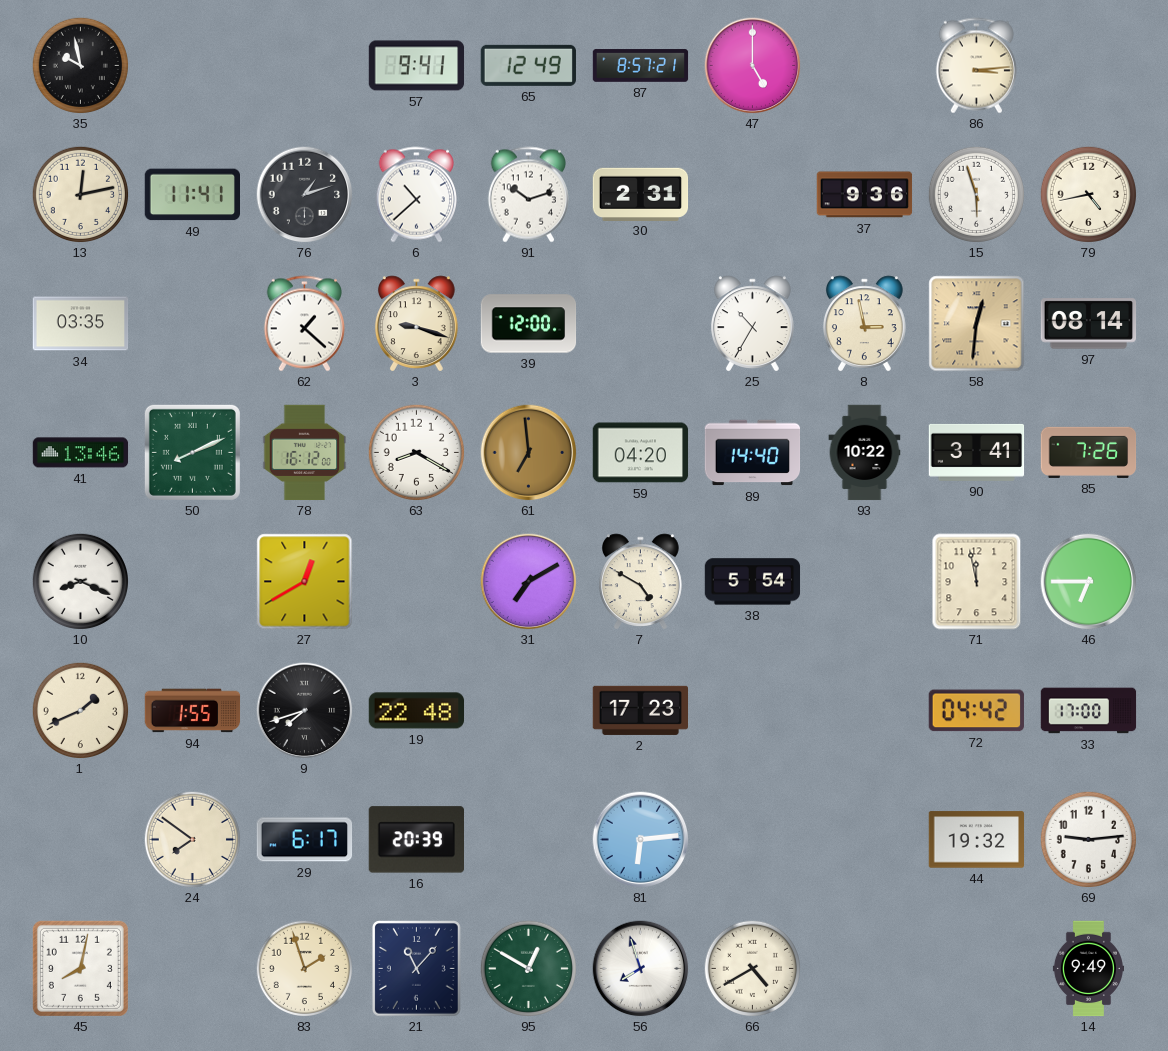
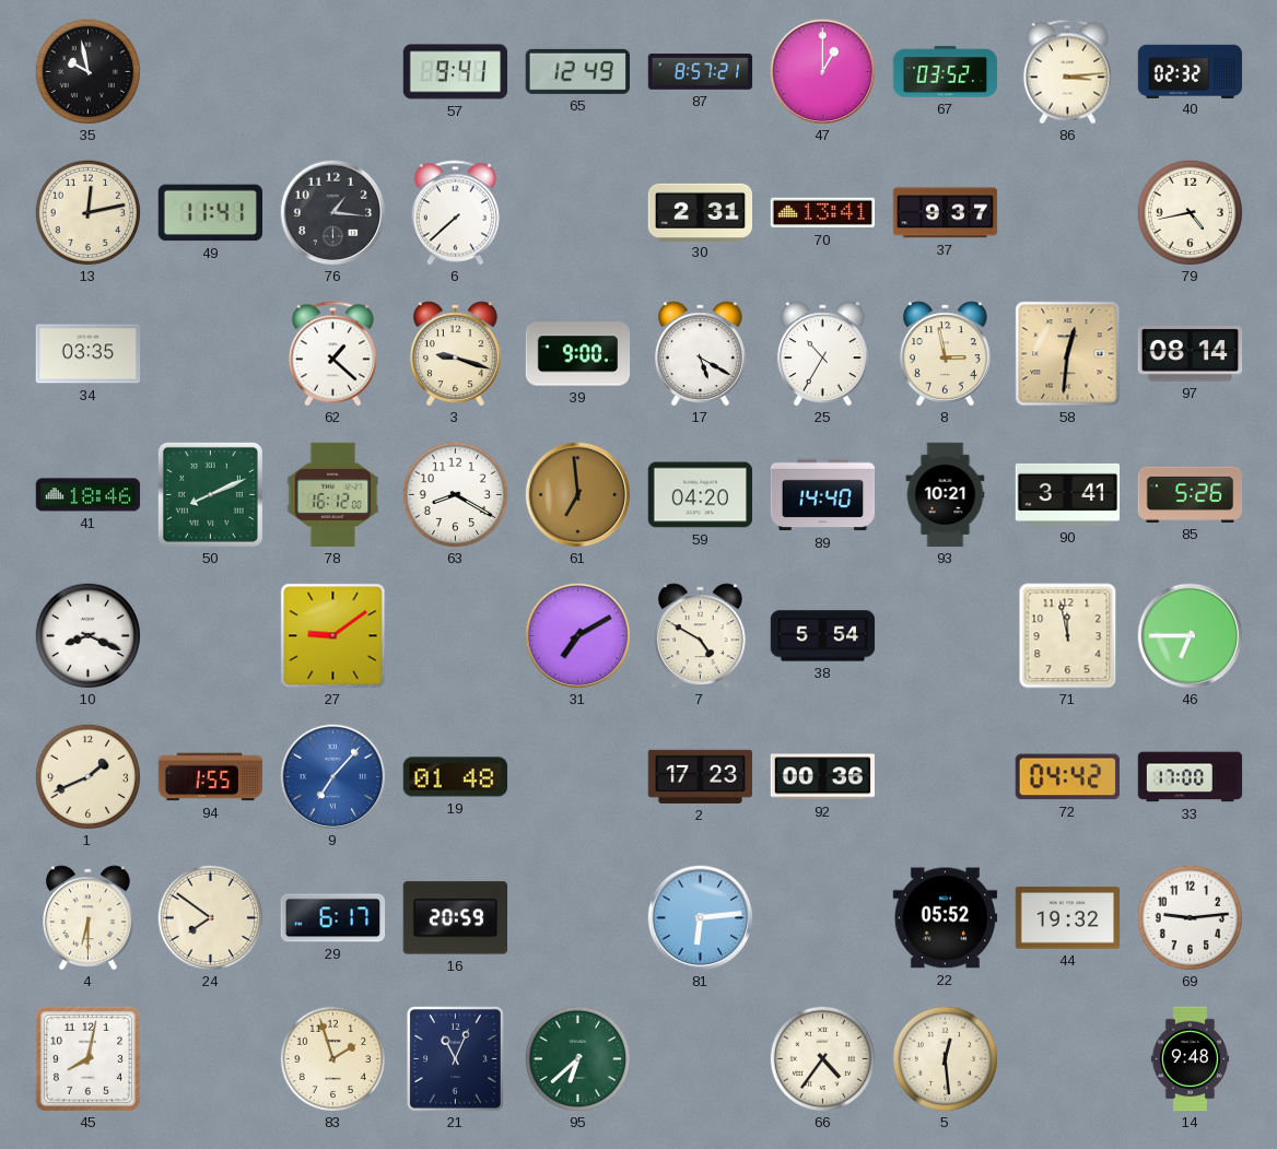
47: 5:00 -> 1:00
67: none -> 03:52
40: none -> 02:32
76: 1:12 -> 1:16
6: 10:38 -> 7:38
91: 10:12 -> none
70: none -> 13:41
37: 9:36 -> 9:37
15: 5:57 -> none
39: 12:00 -> 9:00
17: none -> 5:20
41: 13:46 -> 18:46
93: 10:22 -> 10:21
85: 7:26 -> 5:26
27: 12:40 -> 9:09
9: 7:42 -> 7:07
9 dial: black -> blue
19: 22:48 -> 01:48
92: none -> 00:36
4: none -> 6:30
16: 20:39 -> 20:59
22: none -> 05:52
21: 11:07 -> 11:04
95: 12:50 -> 6:38
56: 7:57 -> none
66: 4:40 -> 4:36
5: none -> 12:29
14: 9:49 -> 9:48
